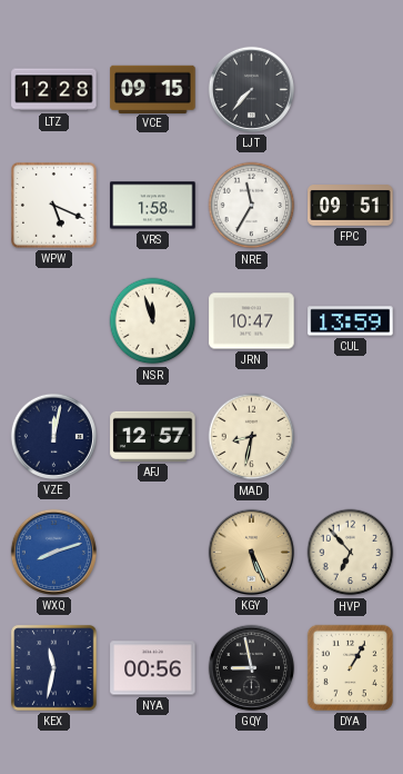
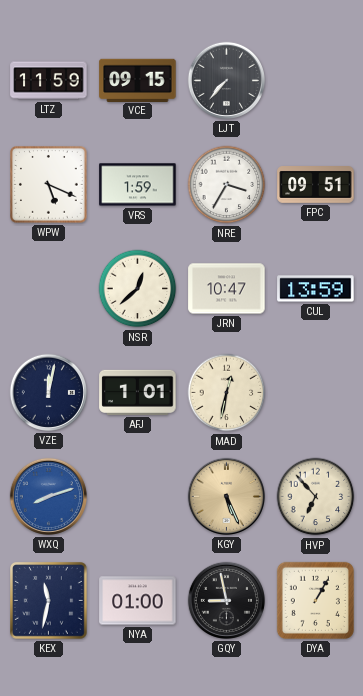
LTZ: 12:28 -> 11:59
VRS: 1:58 -> 1:59
NRE: 11:35 -> 3:35
NSR: 11:57 -> 12:38
AFJ: 12:57 -> 1:01
MAD: 8:32 -> 12:32
NYA: 00:56 -> 01:00
